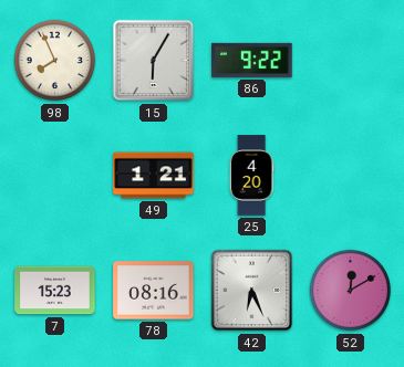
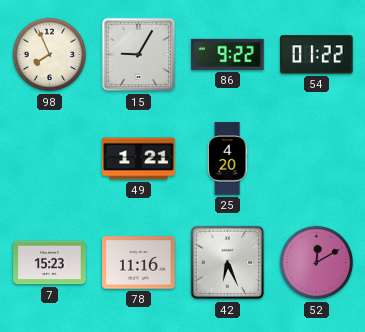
15: 6:05 -> 9:05
54: none -> 01:22
78: 08:16 -> 11:16
